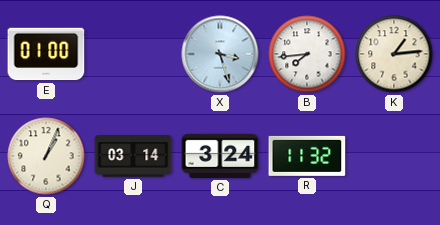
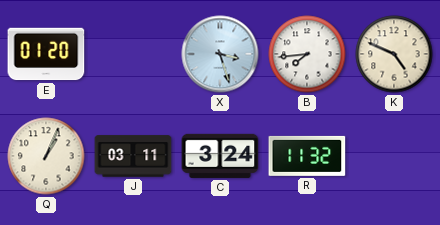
E: 01:00 -> 01:20
K: 1:14 -> 4:49
J: 03:14 -> 03:11
